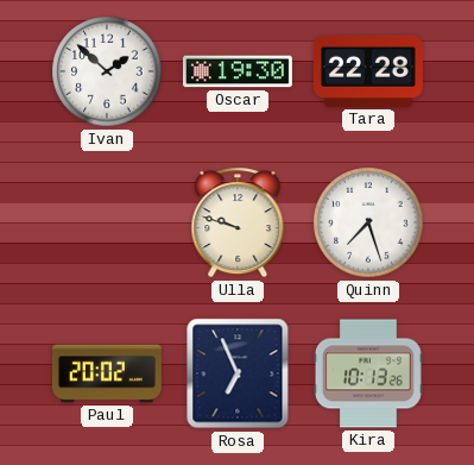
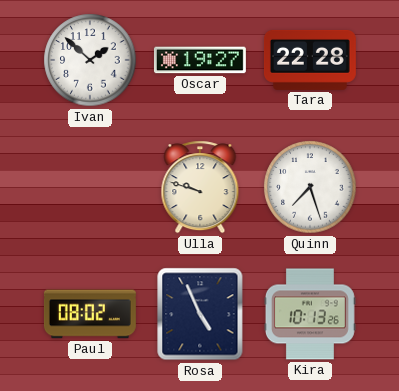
Oscar: 19:30 -> 19:27
Paul: 20:02 -> 08:02
Rosa: 6:56 -> 4:56
